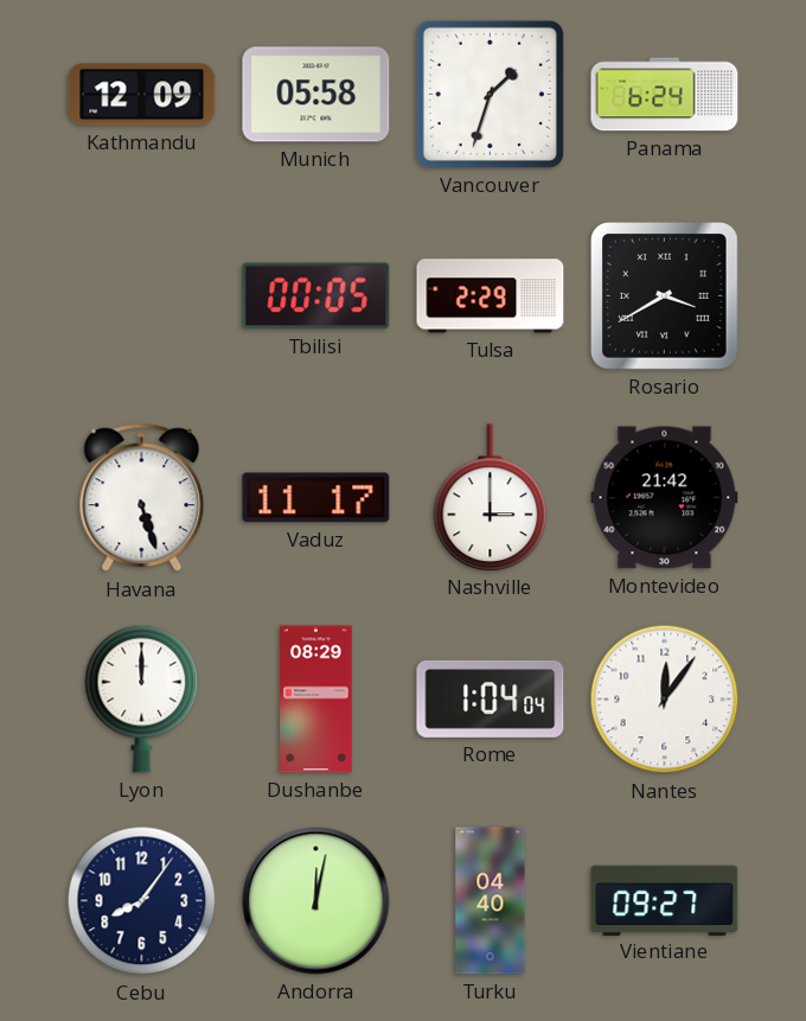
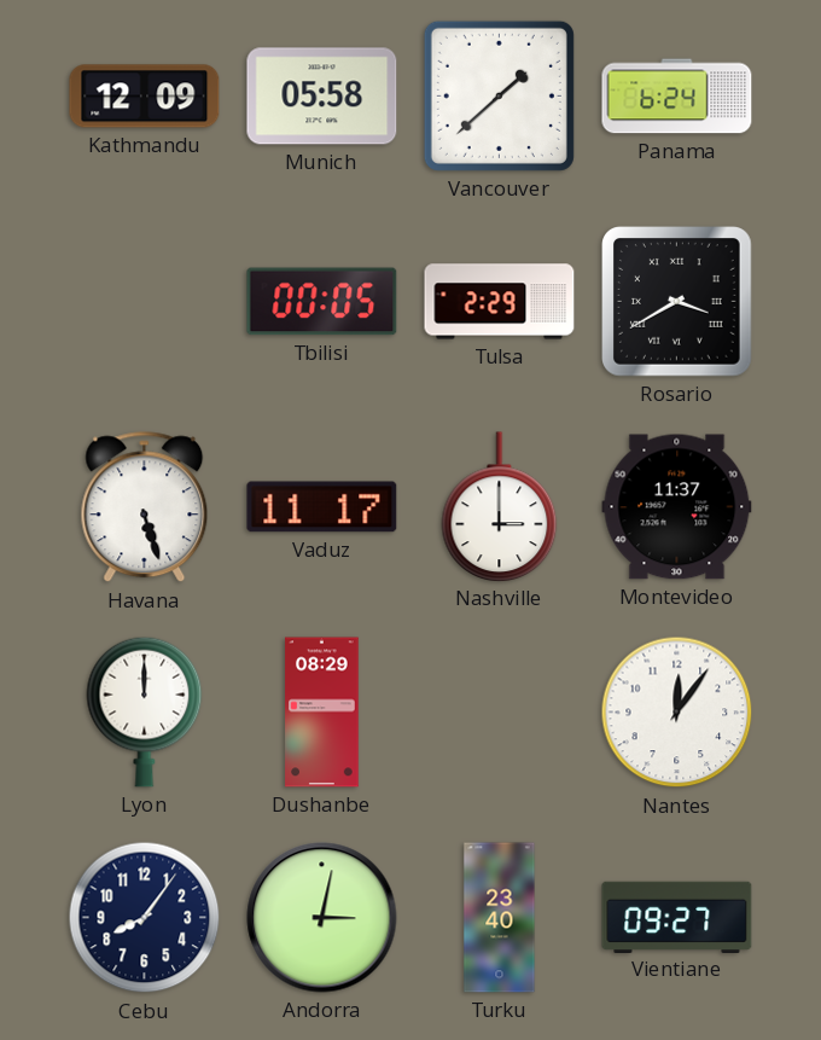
Vancouver: 1:33 -> 1:38
Montevideo: 21:42 -> 11:37
Rome: 1:04 -> none
Andorra: 12:02 -> 3:02
Turku: 04:40 -> 23:40
